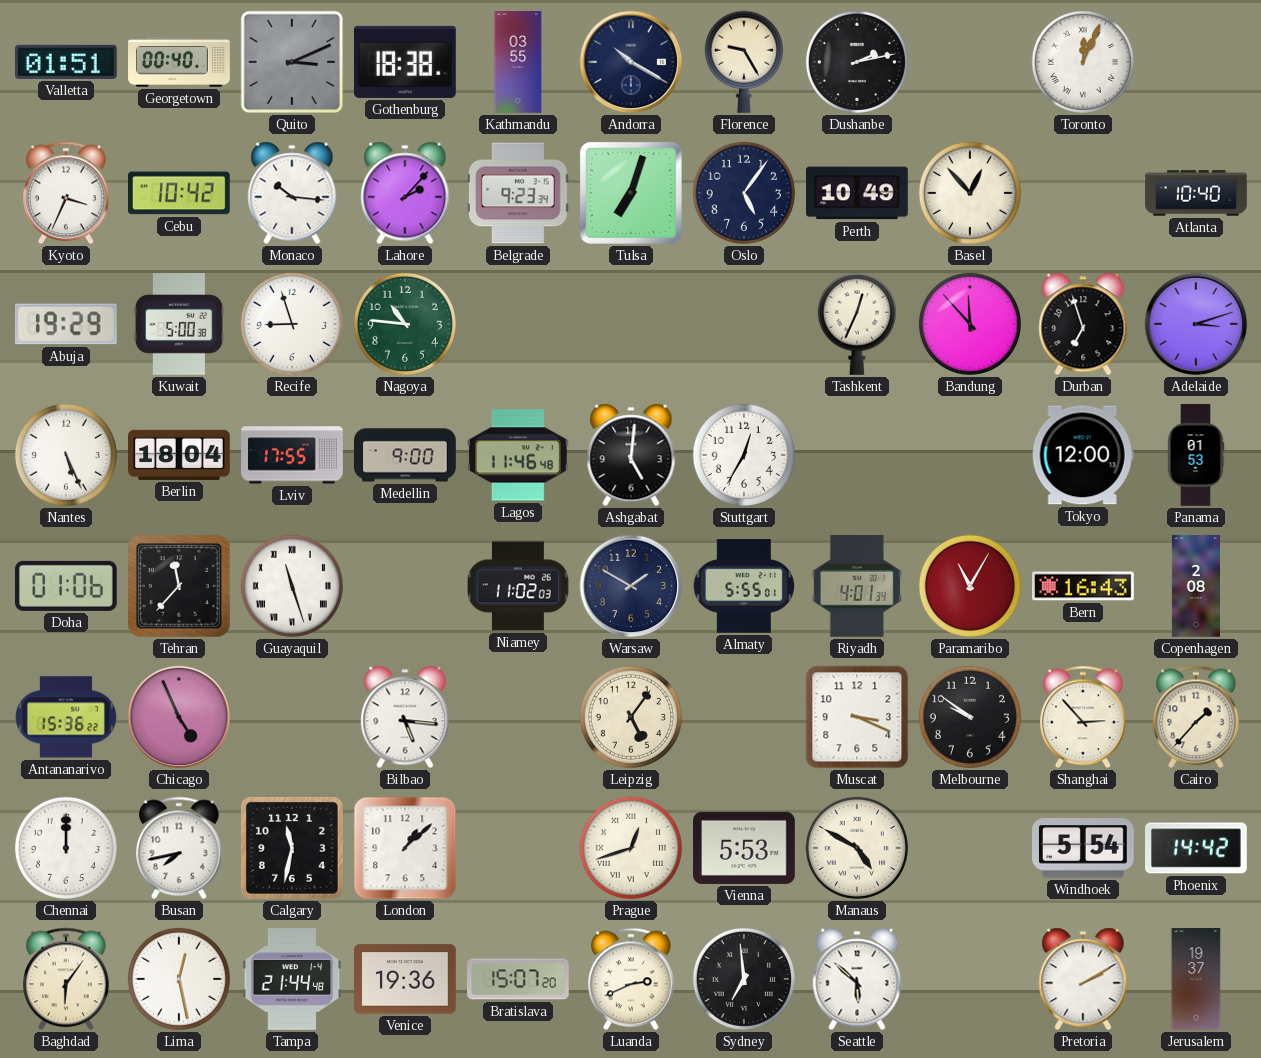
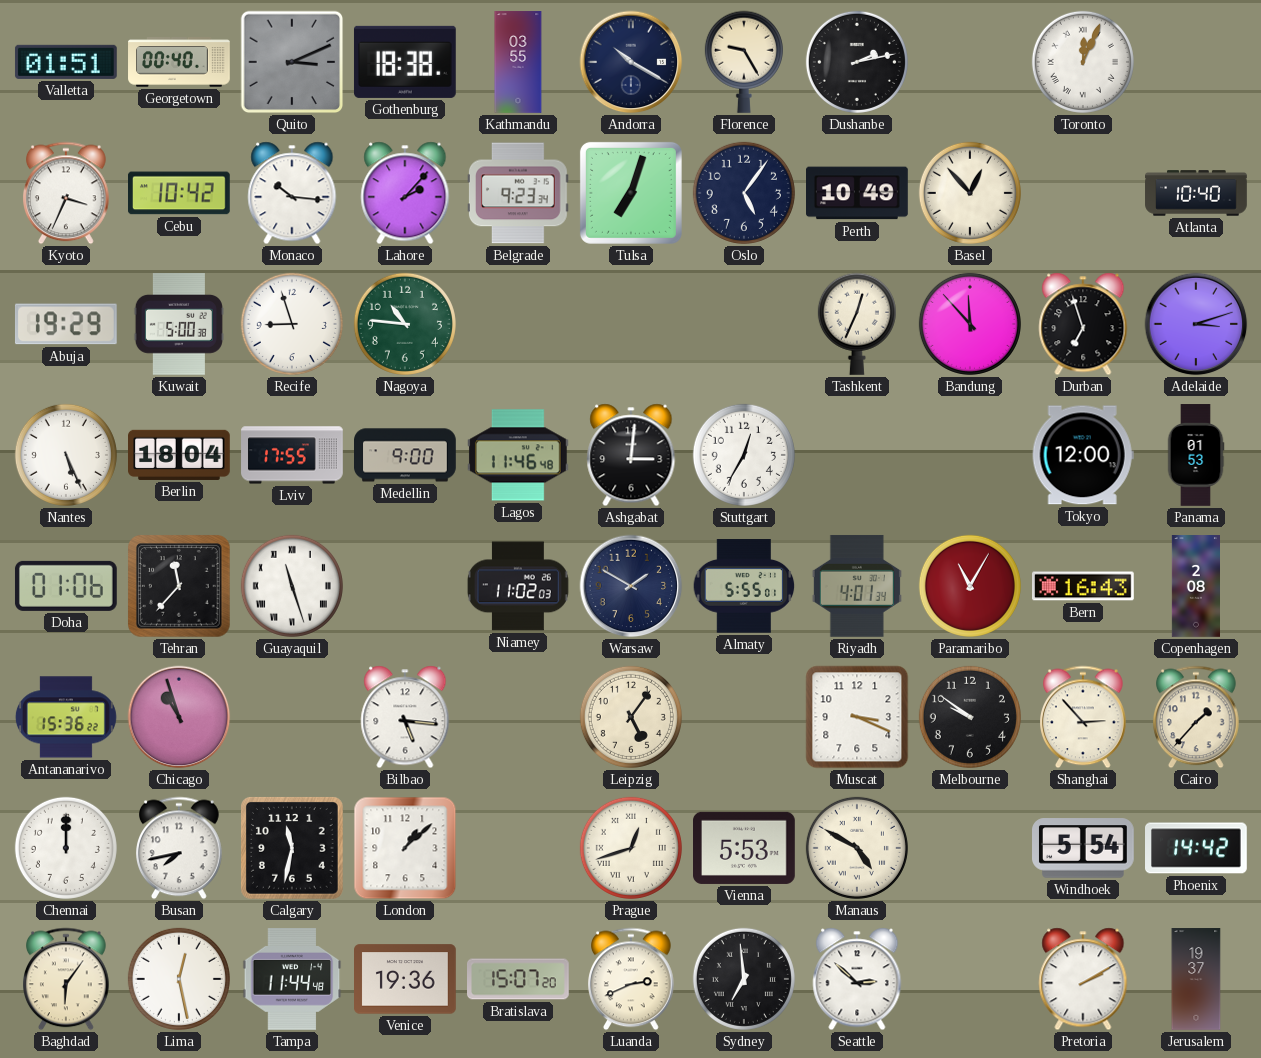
Ashgabat: 5:01 -> 3:01
Chicago: 4:56 -> 10:57
Tampa: 21:44 -> 11:44
Seattle: 5:52 -> 2:52
